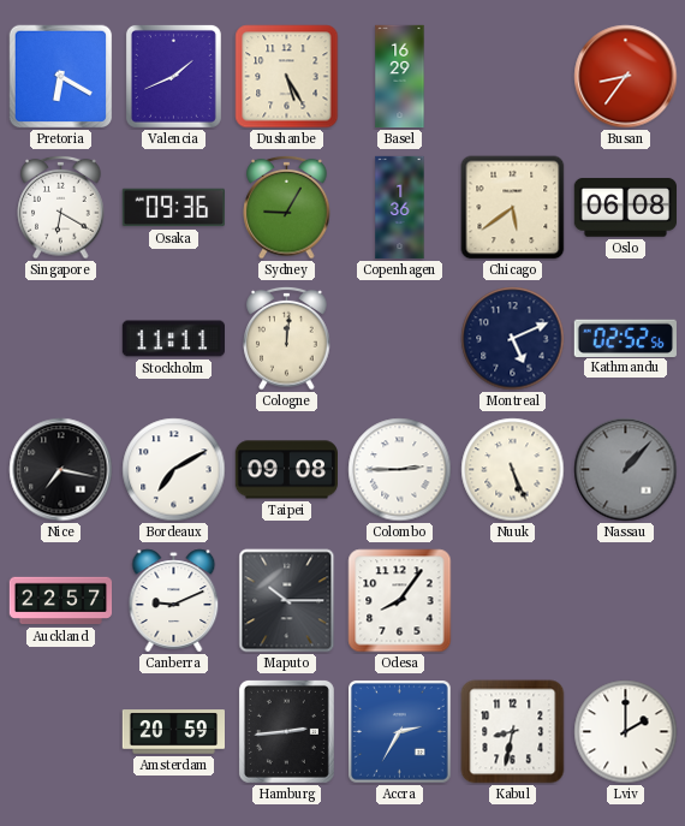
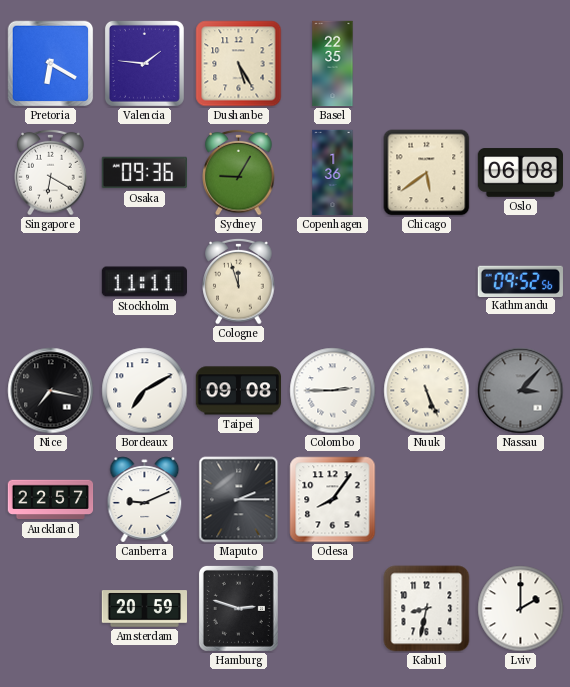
Valencia: 1:41 -> 1:46
Basel: 16:29 -> 22:35
Busan: 8:36 -> none
Cologne: 12:01 -> 11:57
Montreal: 5:11 -> none
Kathmandu: 02:52 -> 09:52
Nassau: 1:07 -> 3:07
Maputo: 10:15 -> 2:15
Hamburg: 2:44 -> 2:48
Accra: 2:35 -> none
